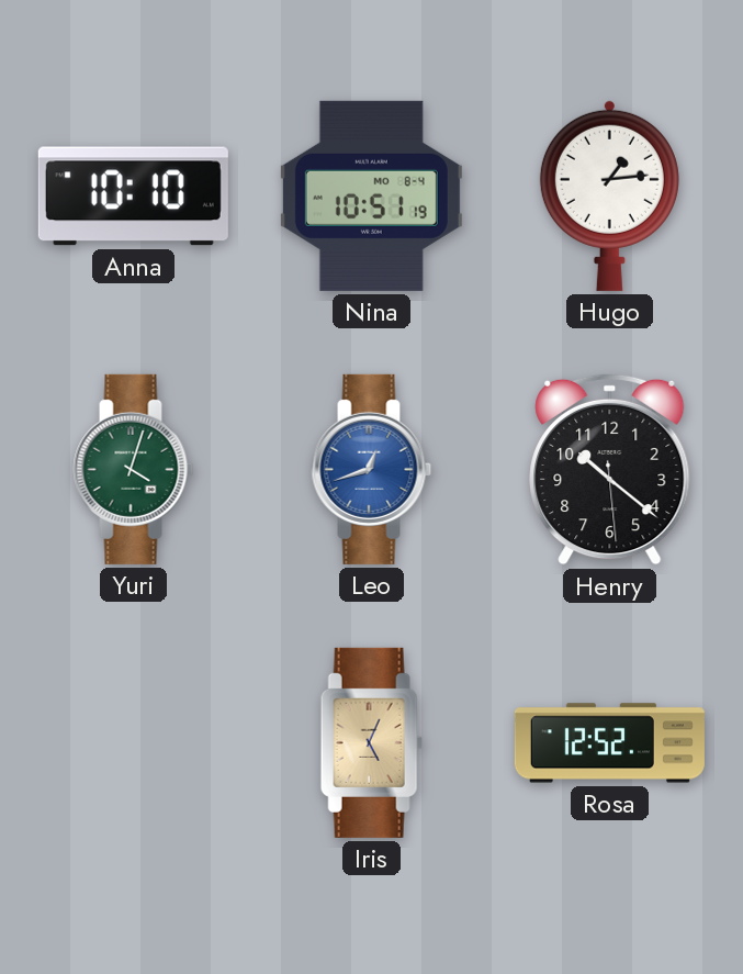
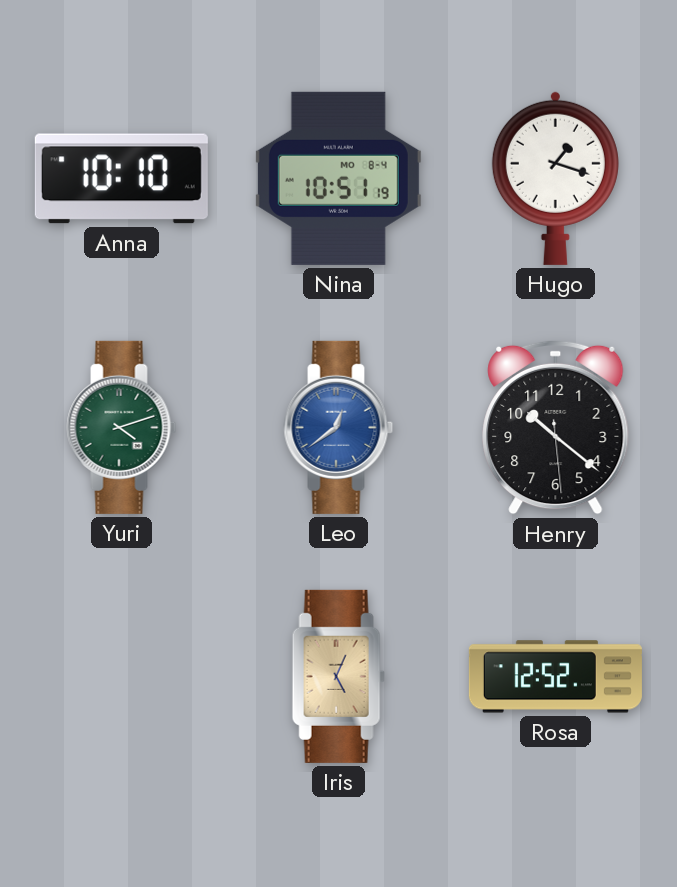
Hugo: 1:14 -> 1:18
Yuri: 4:03 -> 4:12
Leo: 12:42 -> 12:39
